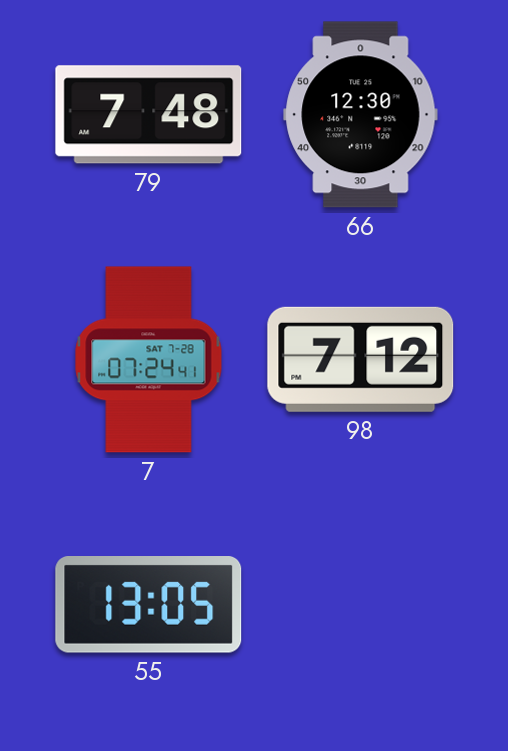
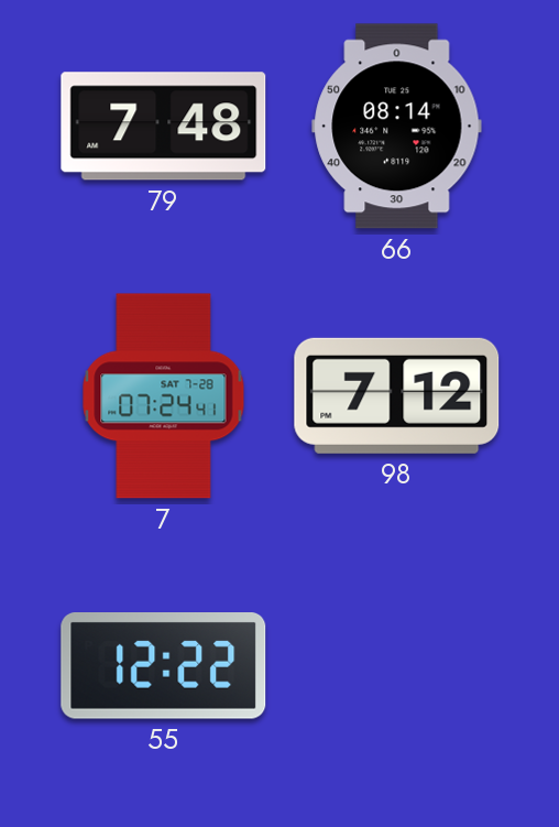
66: 12:30 -> 08:14
55: 13:05 -> 12:22
